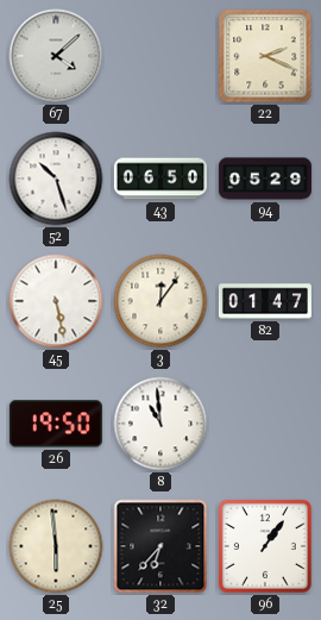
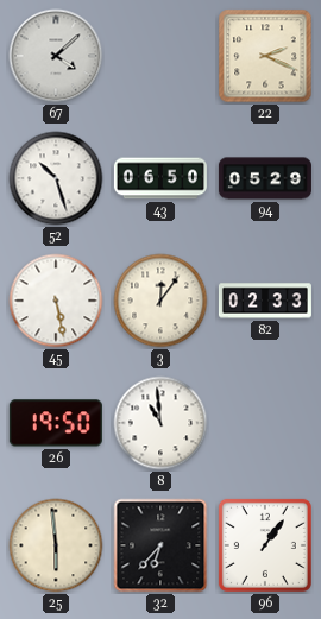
82: 01:47 -> 02:33
